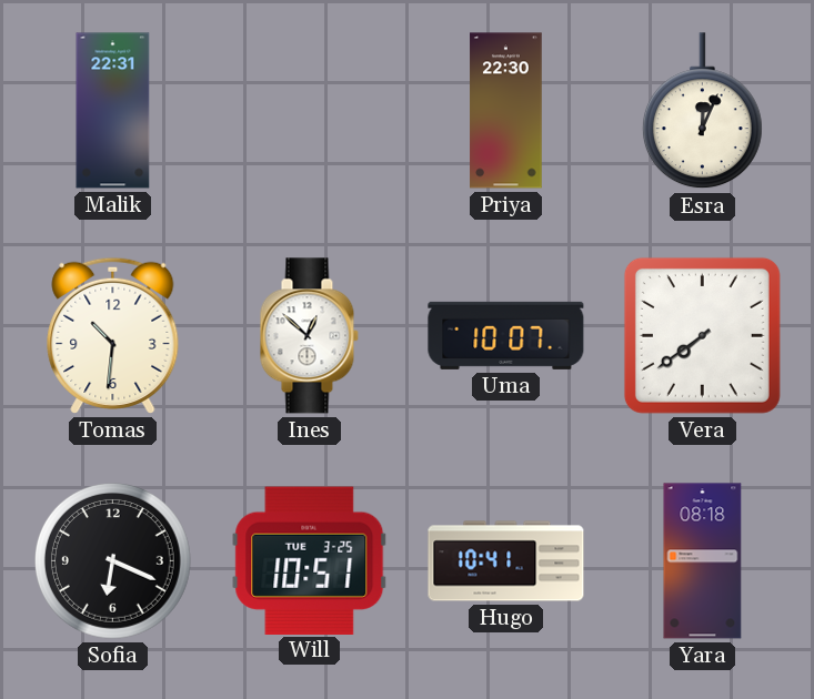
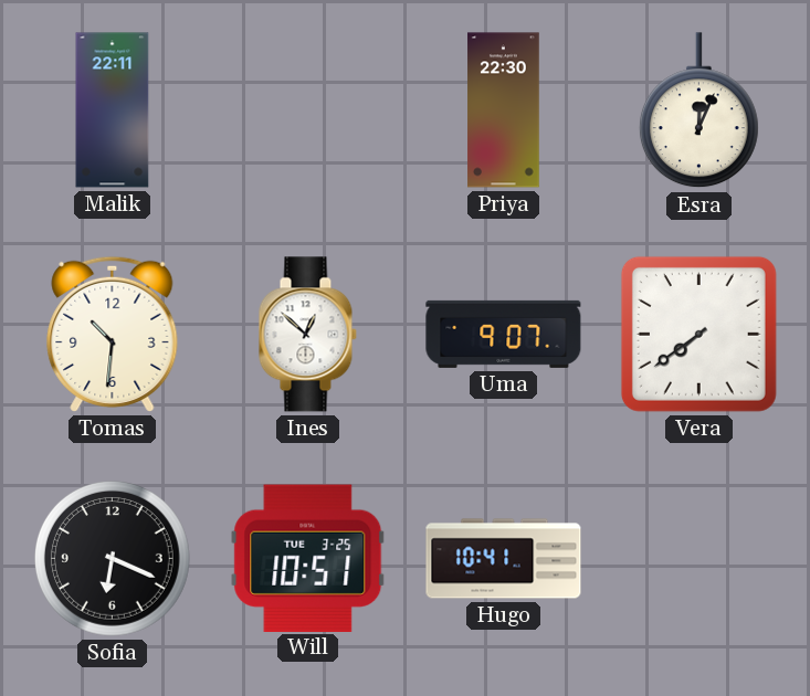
Malik: 22:31 -> 22:11
Uma: 10:07 -> 9:07
Yara: 08:18 -> none
